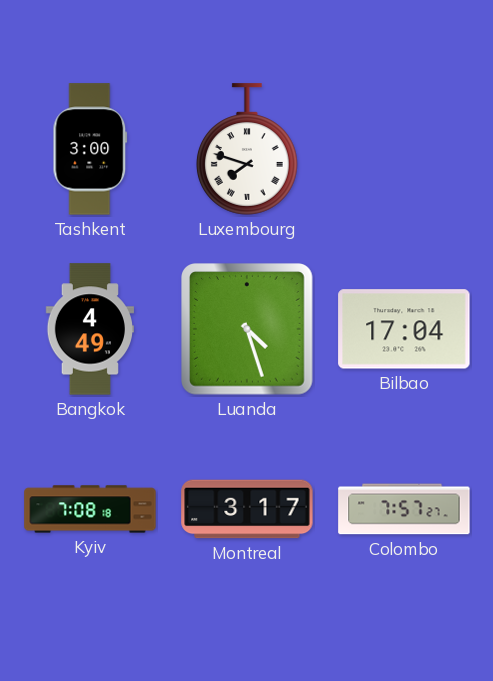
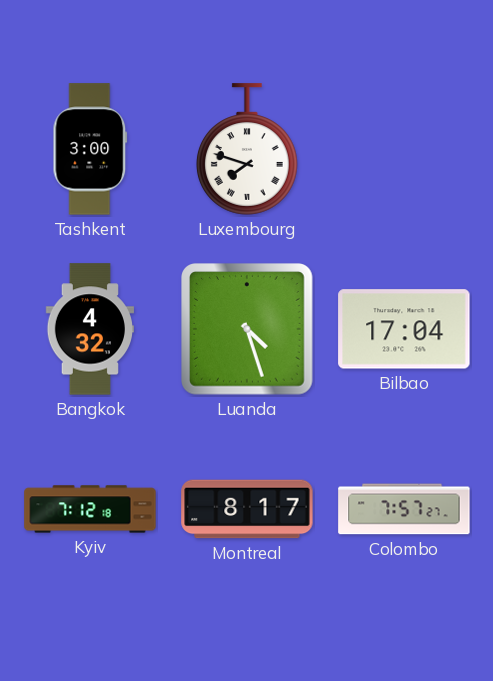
Bangkok: 4:49 -> 4:32
Kyiv: 7:08 -> 7:12
Montreal: 3:17 -> 8:17
